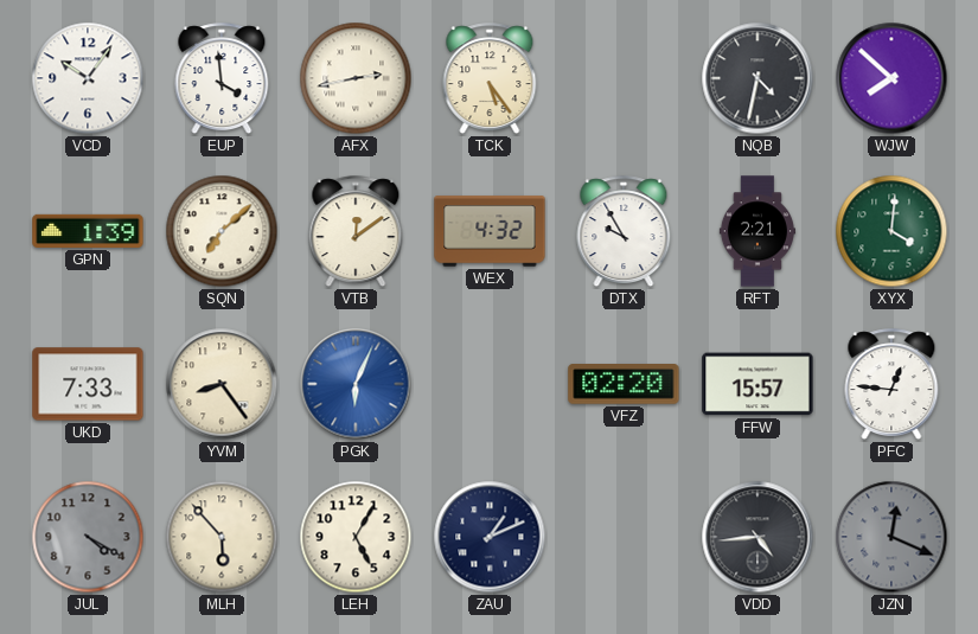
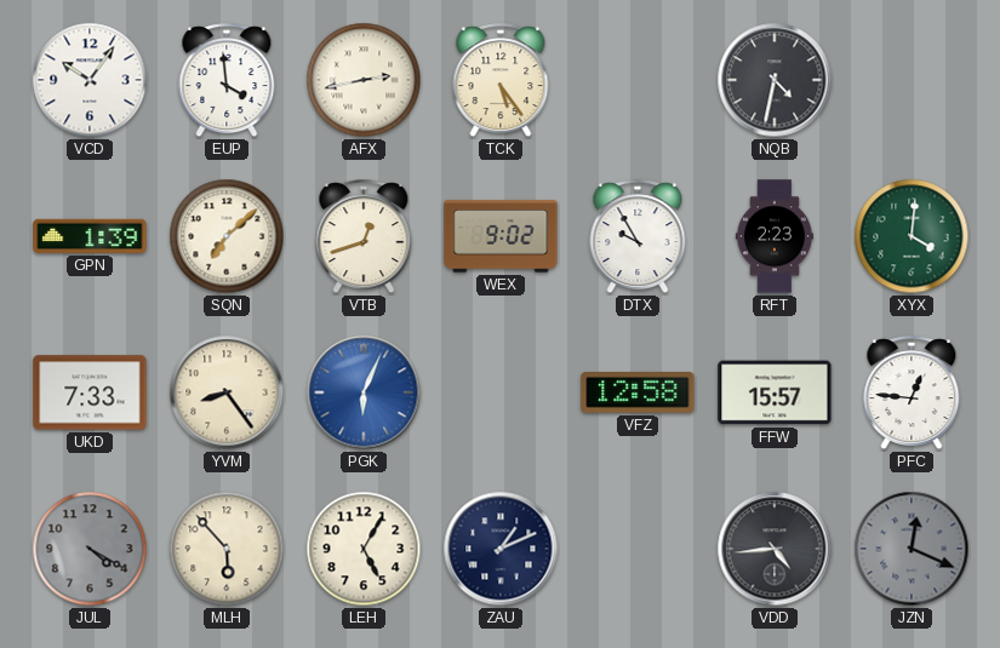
WJW: 7:52 -> none
VTB: 12:09 -> 12:42
WEX: 4:32 -> 9:02
RFT: 2:21 -> 2:23
VFZ: 02:20 -> 12:58
